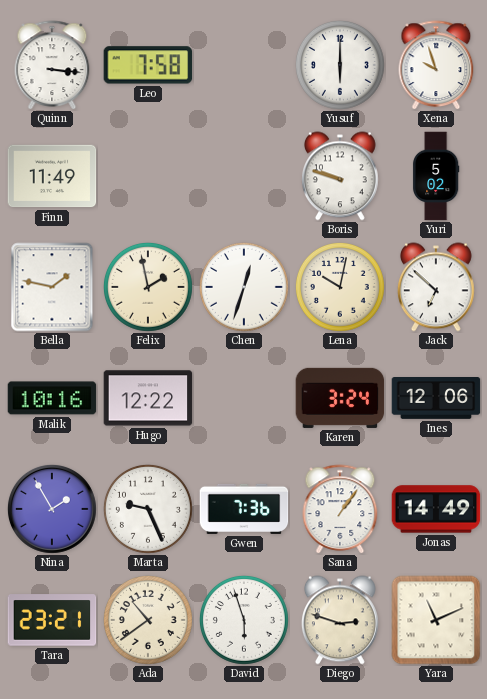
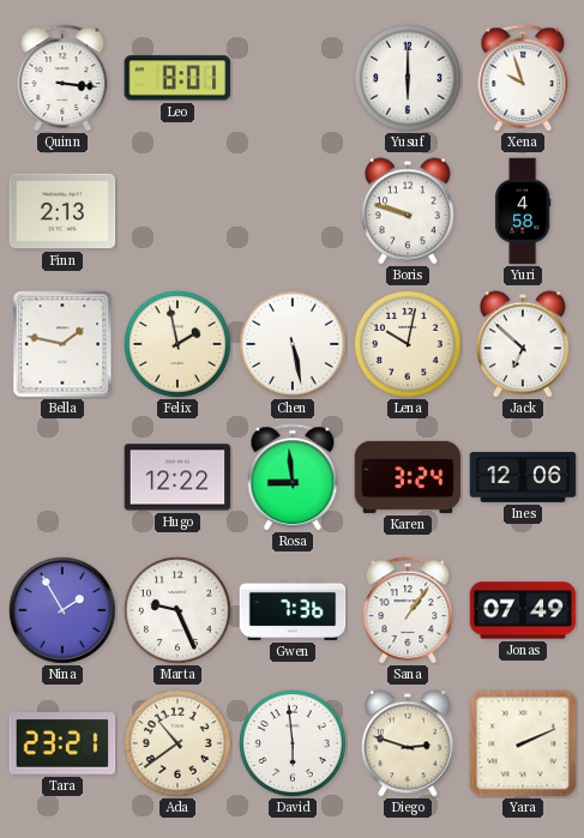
Leo: 7:58 -> 8:01
Finn: 11:49 -> 2:13
Yuri: 5:02 -> 4:58
Chen: 12:33 -> 5:28
Malik: 10:16 -> none
Rosa: none -> 8:59
Jonas: 14:49 -> 07:49
David: 5:57 -> 5:59
Yara: 11:11 -> 2:11
